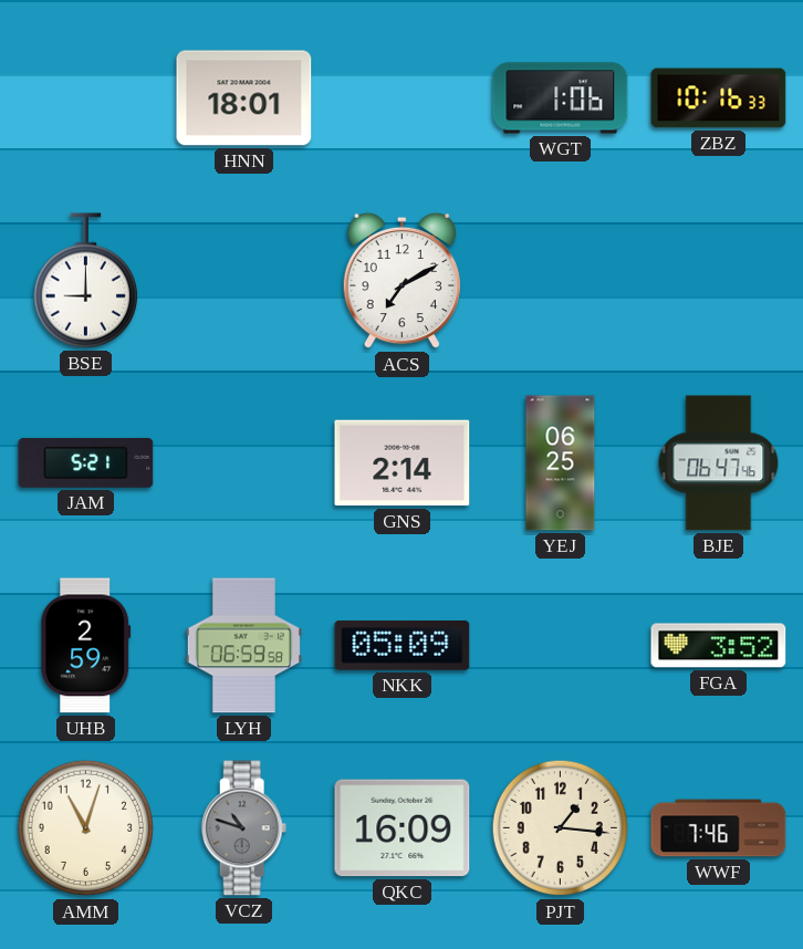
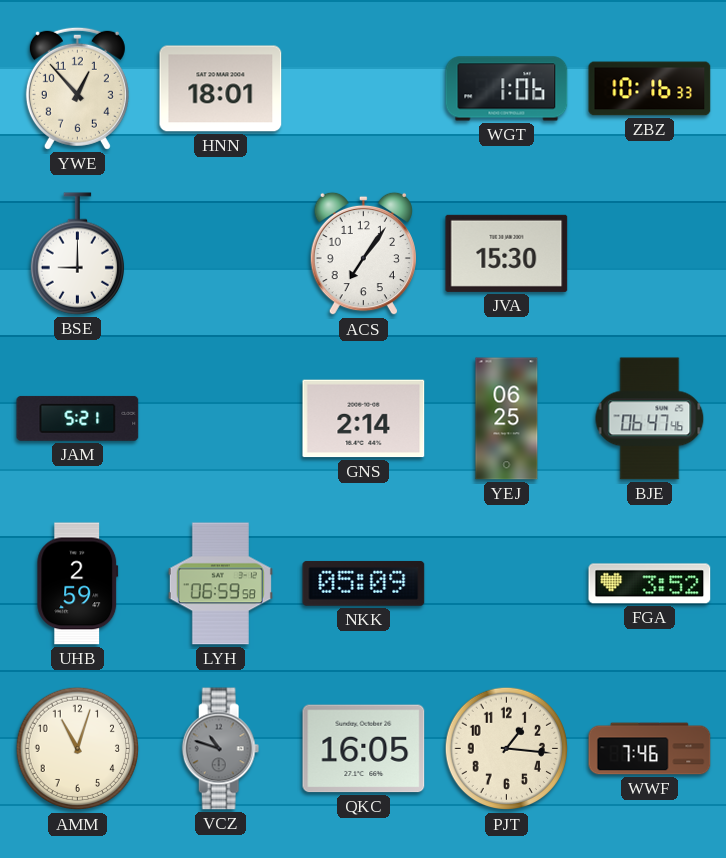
YWE: none -> 12:53
ACS: 7:10 -> 7:06
JVA: none -> 15:30
QKC: 16:09 -> 16:05
